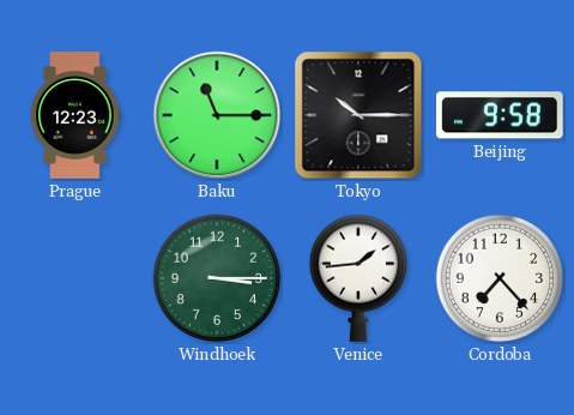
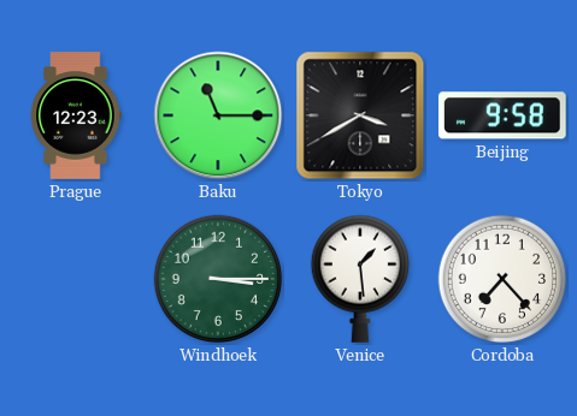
Tokyo: 10:15 -> 3:40
Venice: 1:44 -> 1:29
